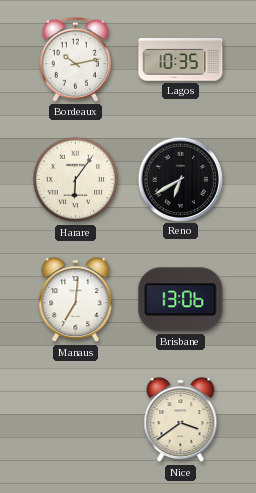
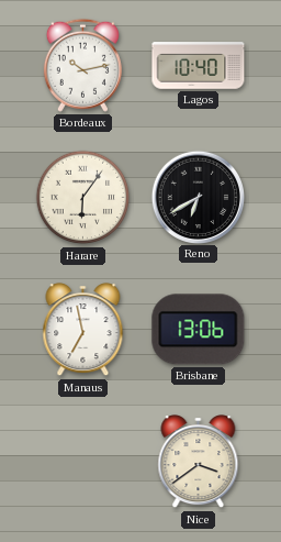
Lagos: 10:35 -> 10:40
Manaus: 7:01 -> 6:58
